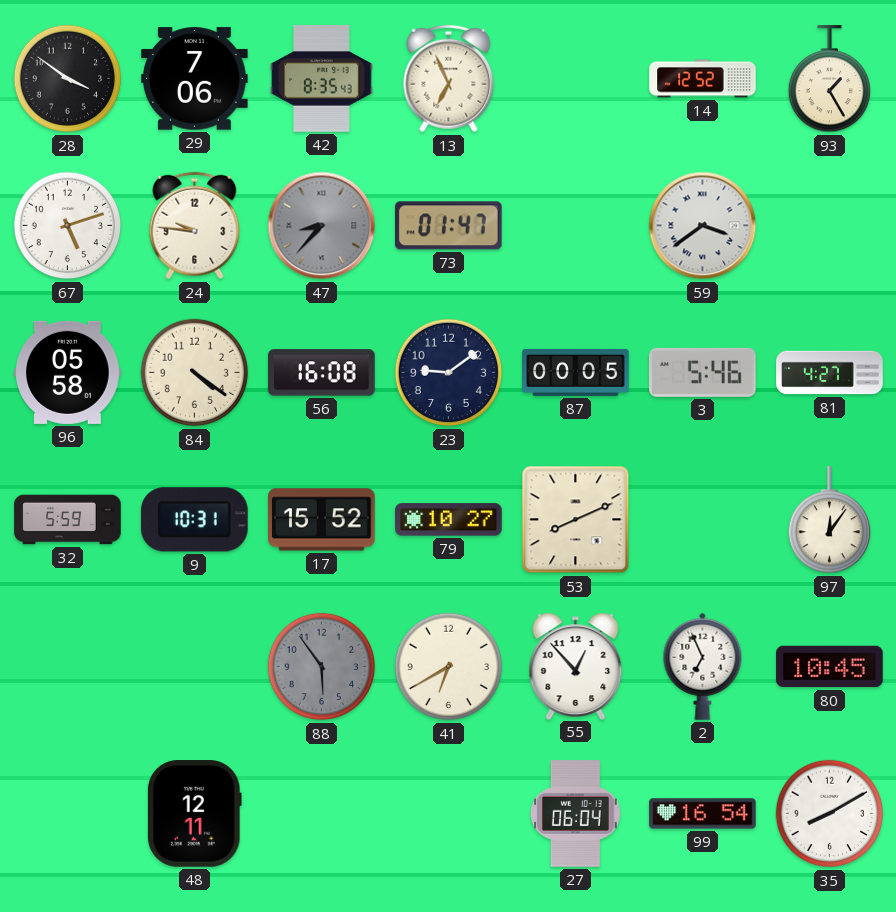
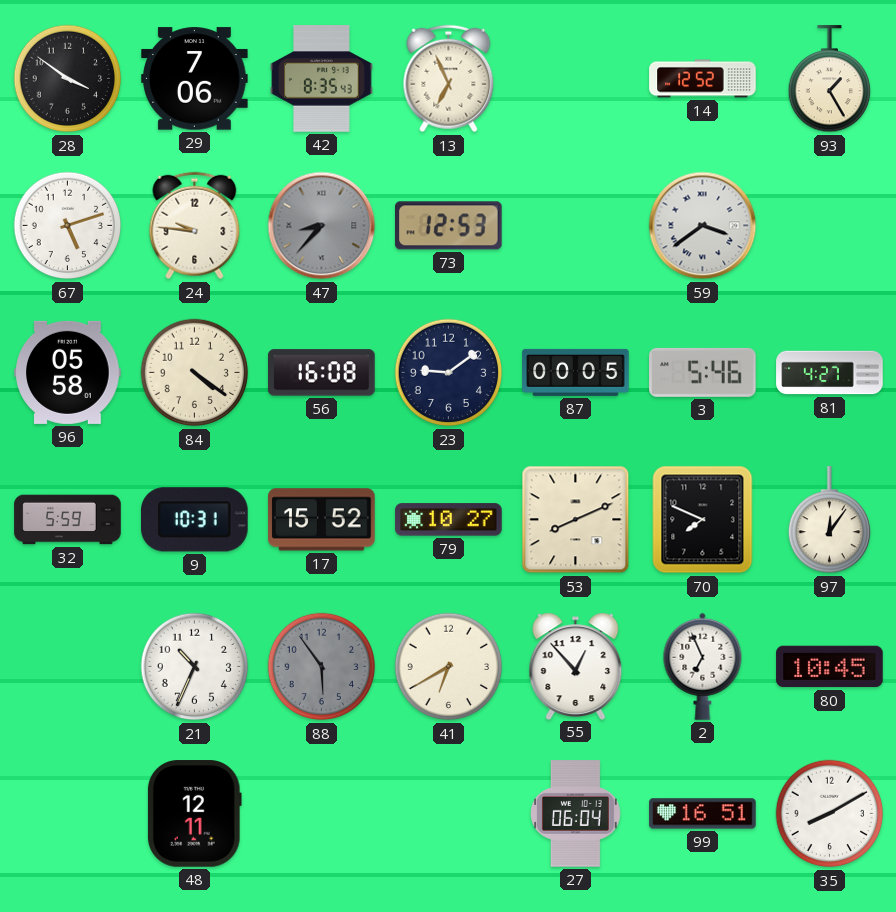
73: 01:47 -> 12:53
70: none -> 7:49
21: none -> 10:34
99: 16:54 -> 16:51
